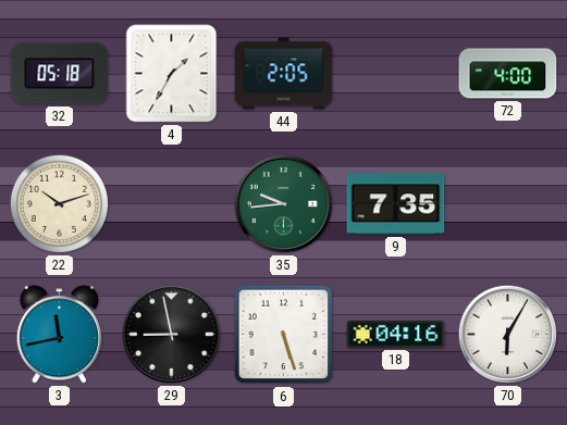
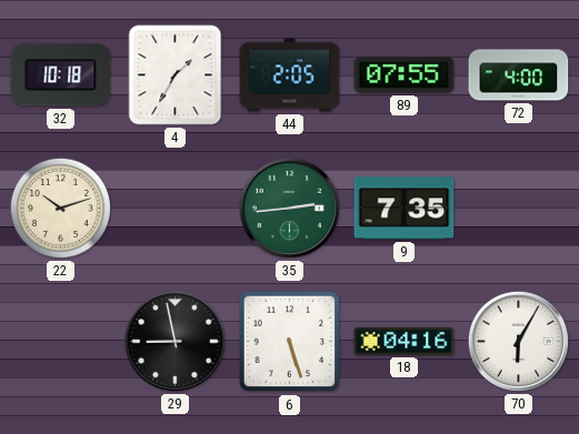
32: 05:18 -> 10:18
89: none -> 07:55
35: 9:44 -> 2:44
3: 11:43 -> none
